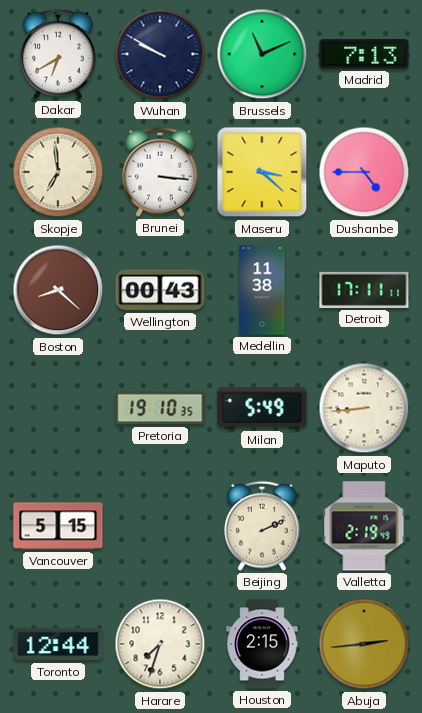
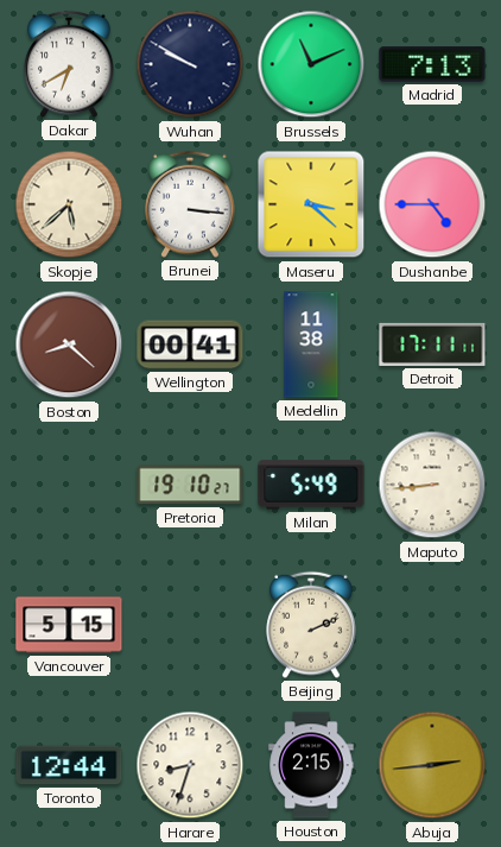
Skopje: 6:59 -> 5:38
Wellington: 00:43 -> 00:41
Pretoria: 19:10:35 -> 19:10:27
Valletta: 2:19 -> none
Harare: 7:33 -> 8:33
